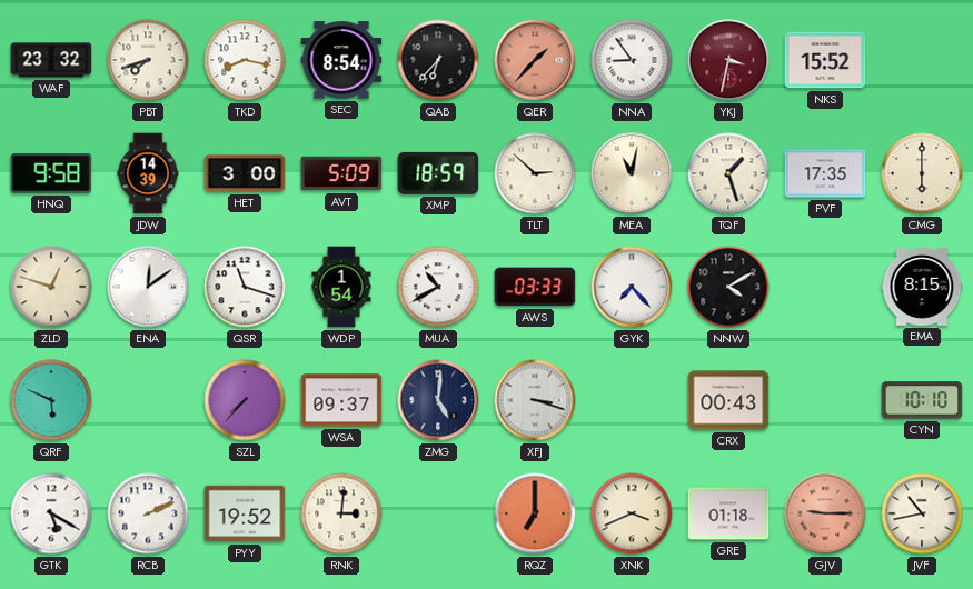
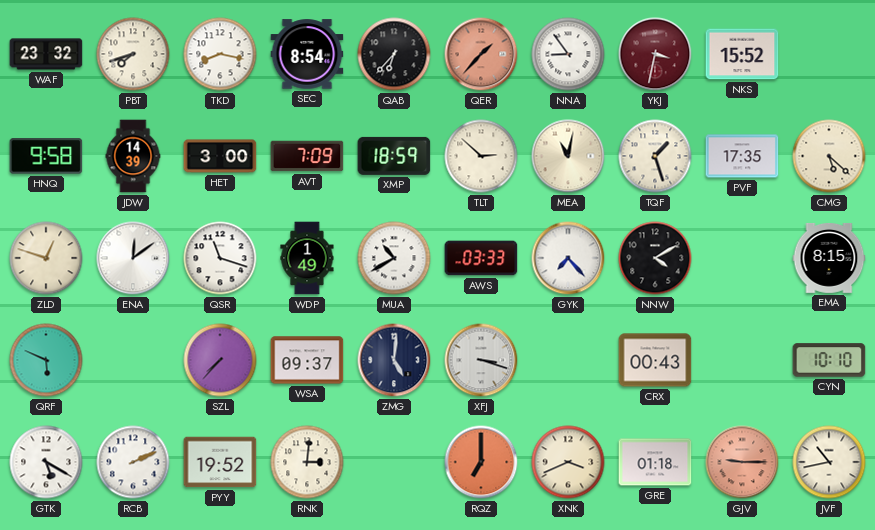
AVT: 5:09 -> 7:09
CMG: 6:00 -> 5:22
WDP: 1:54 -> 1:49
